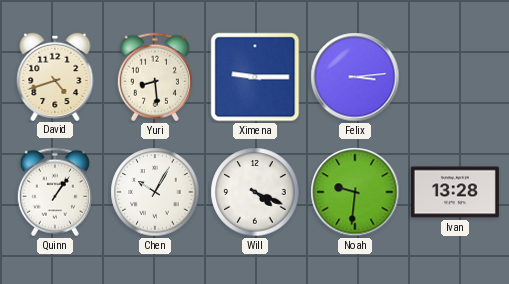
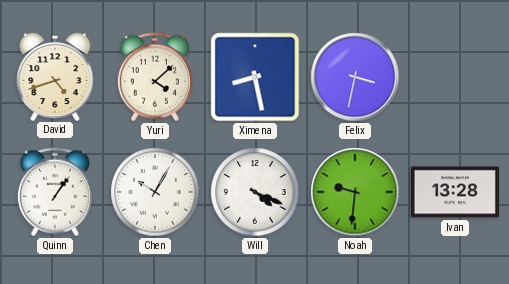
Yuri: 8:29 -> 4:08
Ximena: 9:15 -> 8:28
Felix: 3:14 -> 3:32
